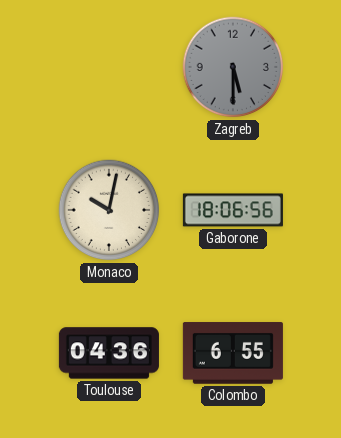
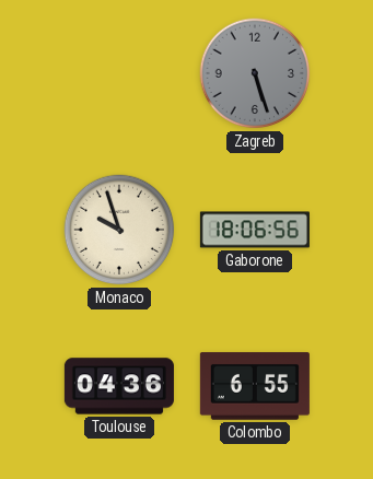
Zagreb: 5:30 -> 5:27
Monaco: 10:02 -> 9:57
